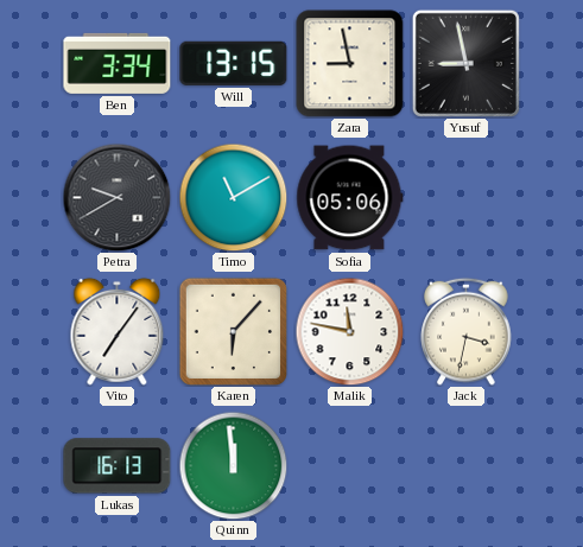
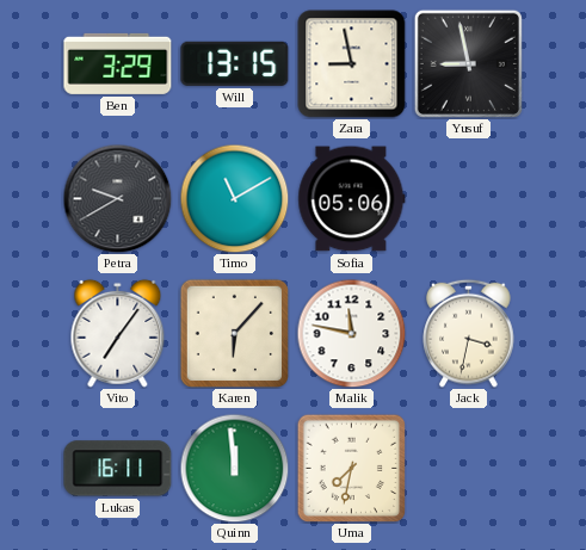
Ben: 3:34 -> 3:29
Lukas: 16:13 -> 16:11
Uma: none -> 7:32
